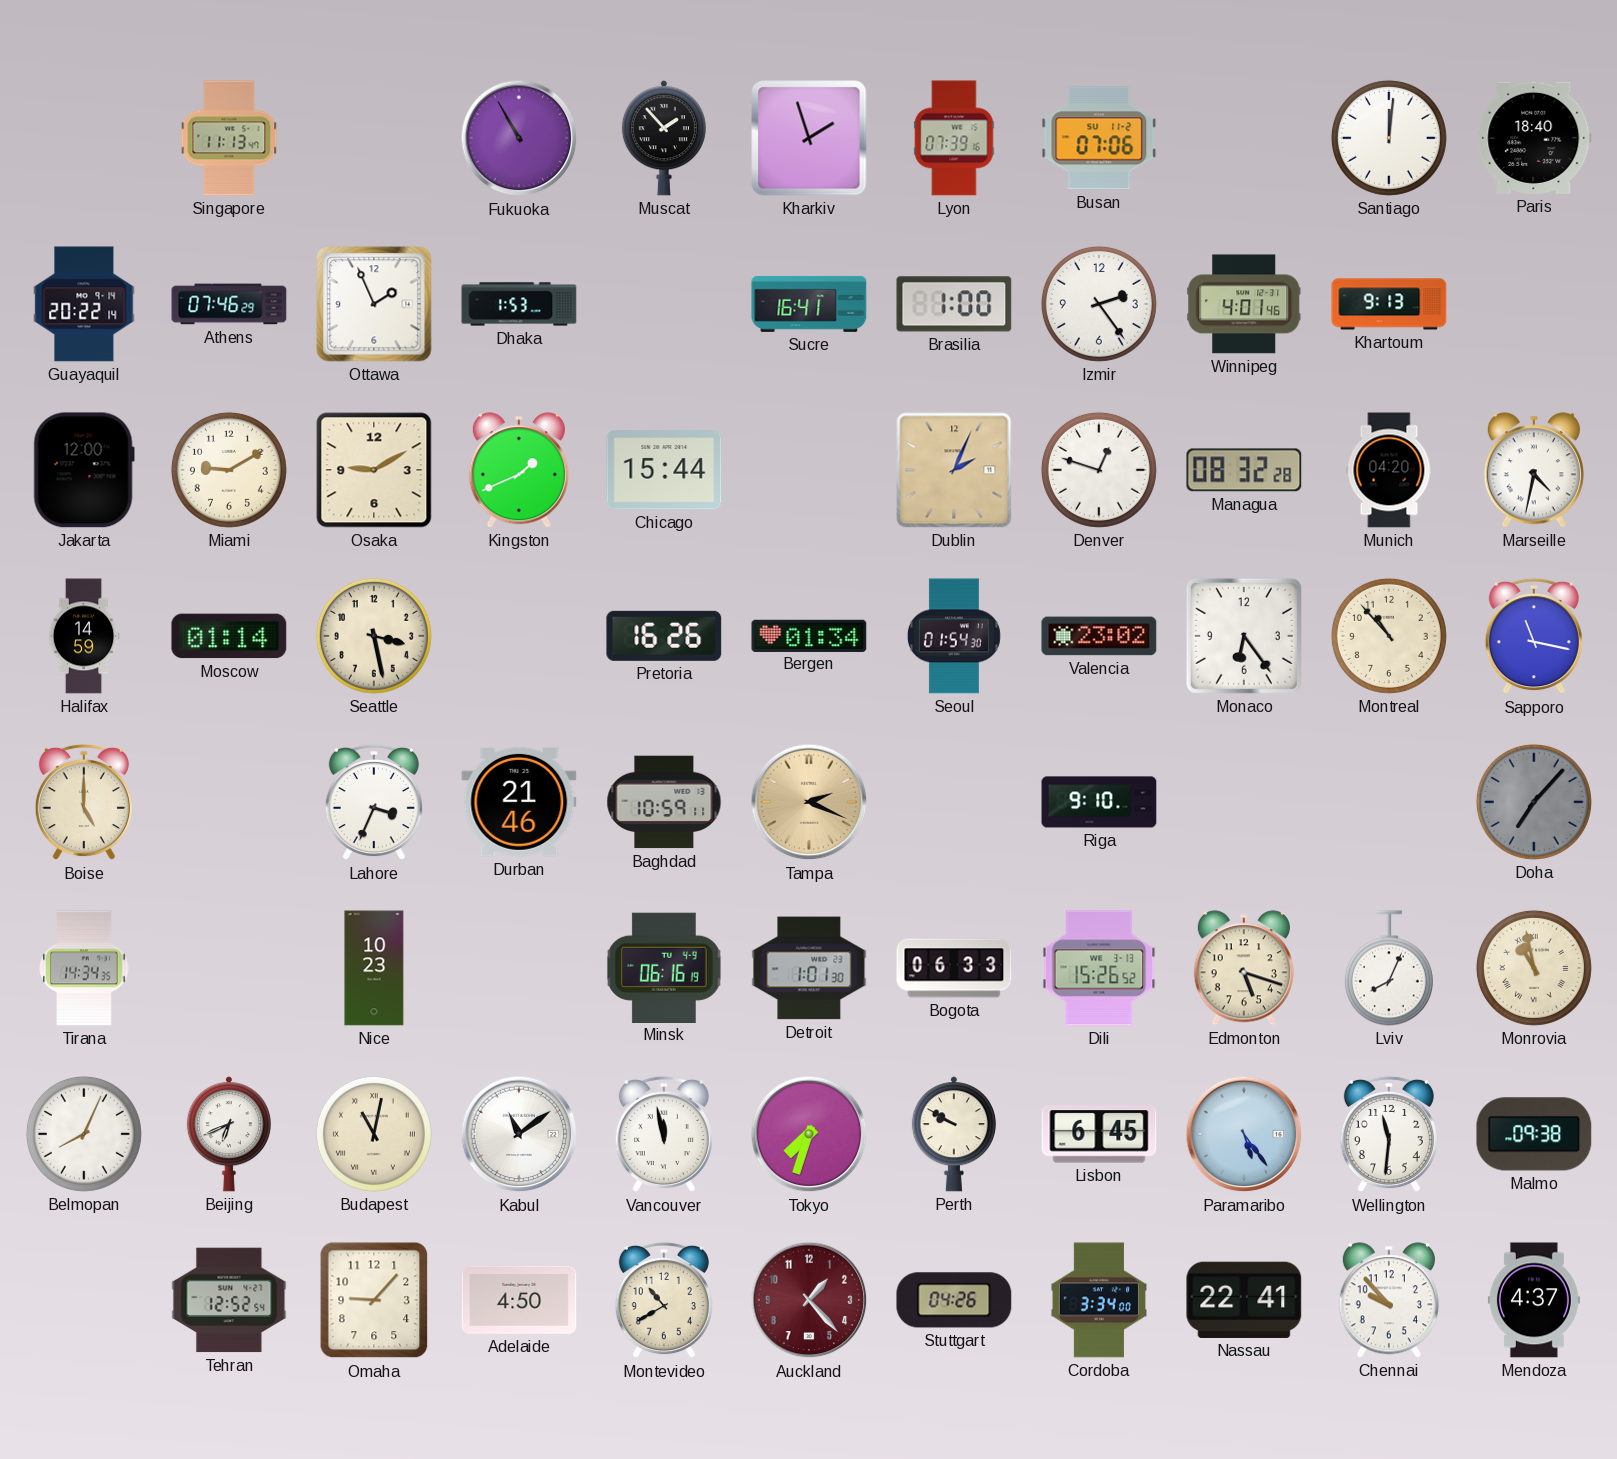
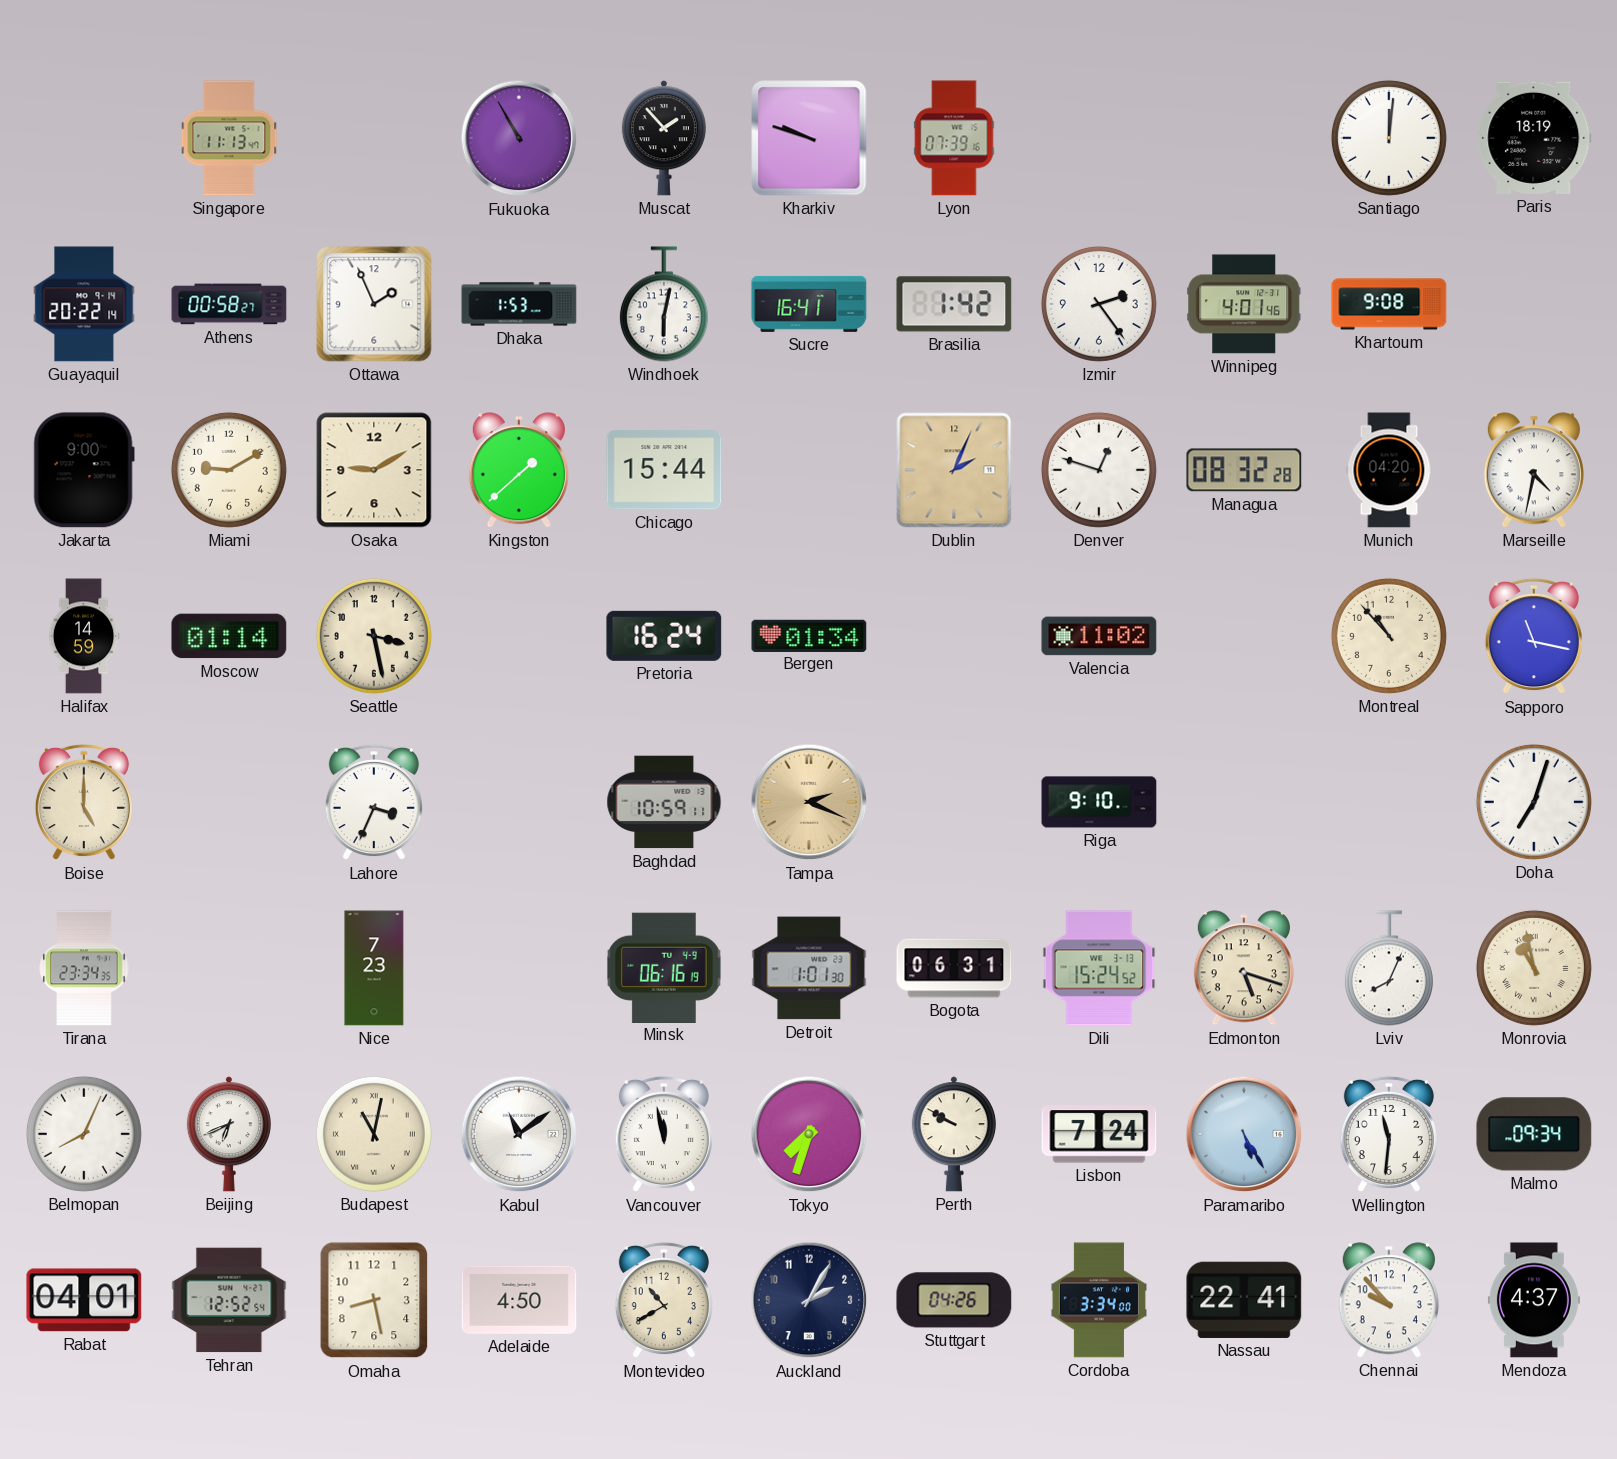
Kharkiv: 1:57 -> 9:48
Busan: 07:06 -> none
Paris: 18:40 -> 18:19
Athens: 07:46 -> 00:58
Windhoek: none -> 6:02
Brasilia: 1:00 -> 1:42
Khartoum: 9:13 -> 9:08
Jakarta: 12:00 -> 9:00
Kingston: 1:41 -> 1:38
Pretoria: 16:26 -> 16:24
Seoul: 01:54 -> none
Valencia: 23:02 -> 11:02
Monaco: 6:24 -> none
Durban: 21:46 -> none
Doha: 7:07 -> 7:03
Doha dial: grey -> white
Tirana: 14:34 -> 23:34
Nice: 10:23 -> 7:23
Bogota: 06:33 -> 06:31
Dili: 15:26 -> 15:24
Lisbon: 6:45 -> 7:24
Paramaribo: 5:24 -> 5:25
Malmo: 09:38 -> 09:34
Rabat: none -> 04:01
Omaha: 9:07 -> 8:28
Auckland: 1:23 -> 2:05
Auckland dial: burgundy -> navy
